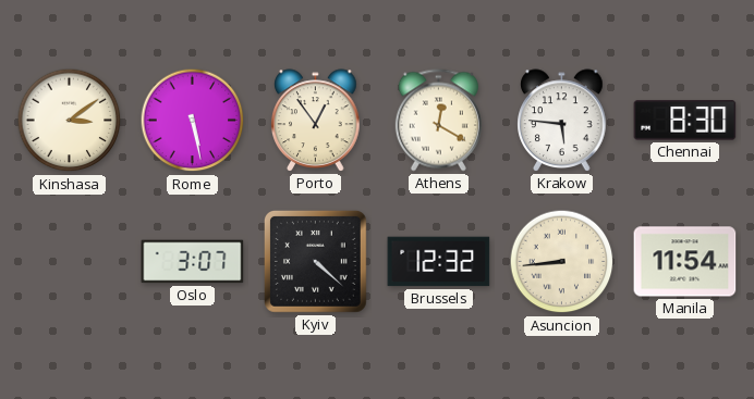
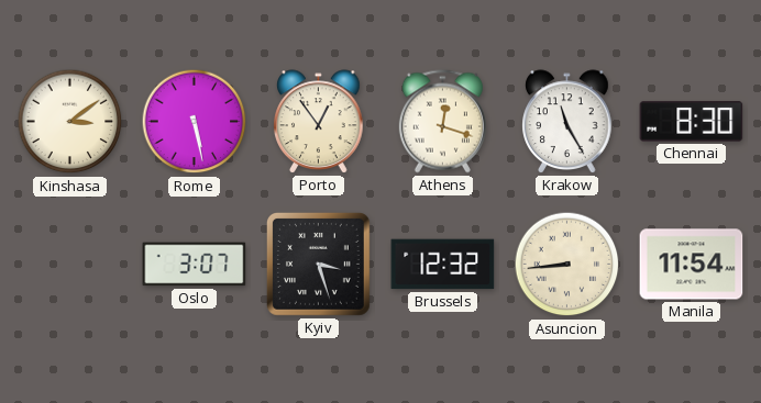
Athens: 12:20 -> 12:18
Krakow: 5:46 -> 11:25
Kyiv: 4:22 -> 3:27
